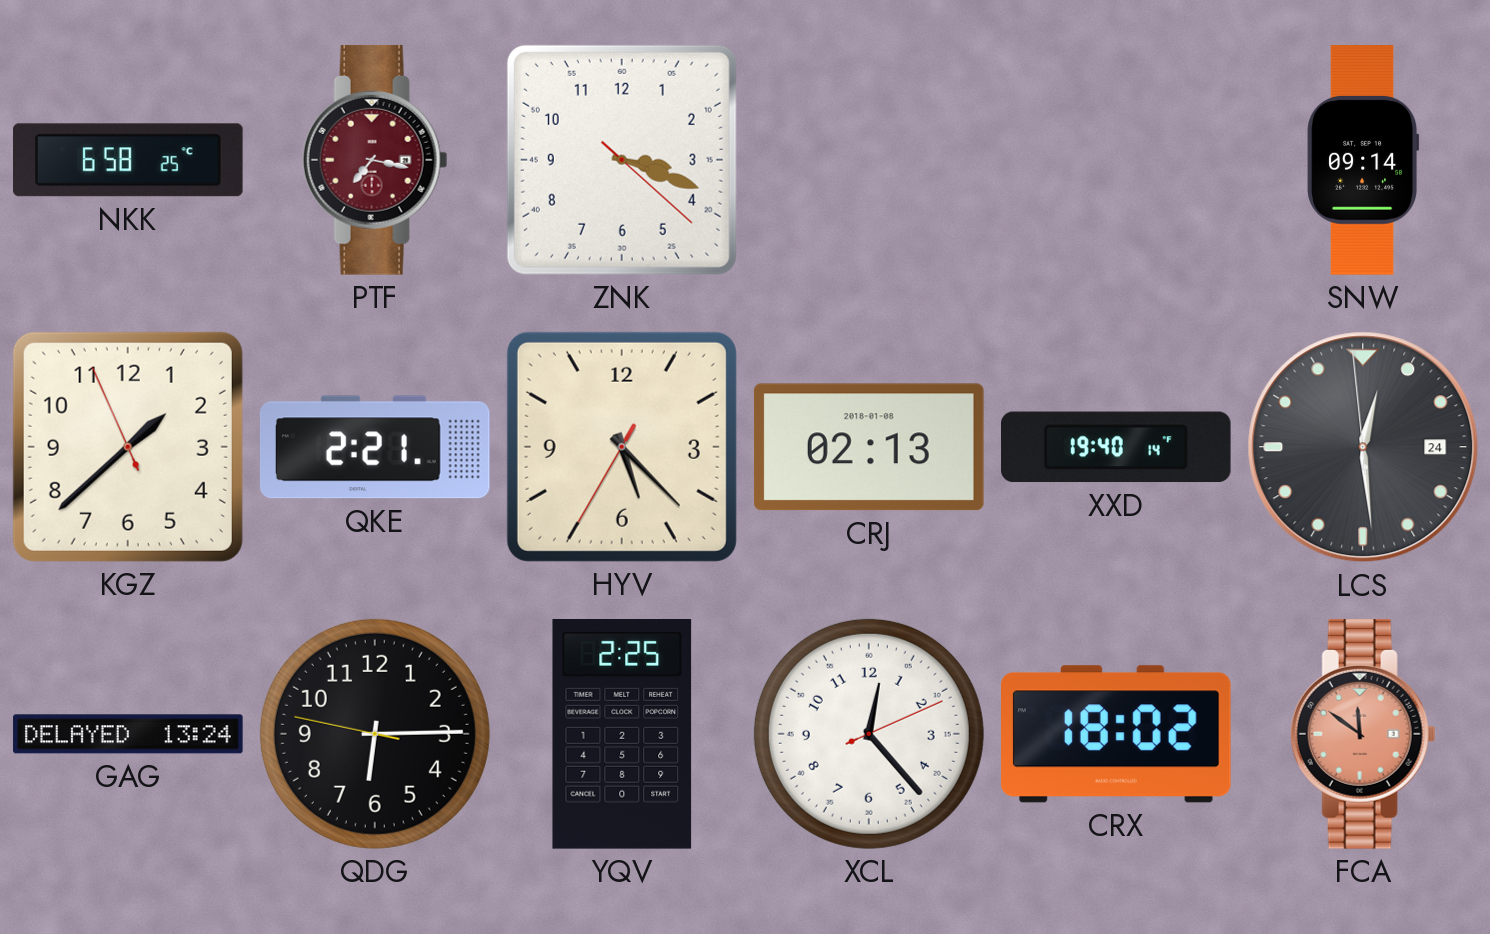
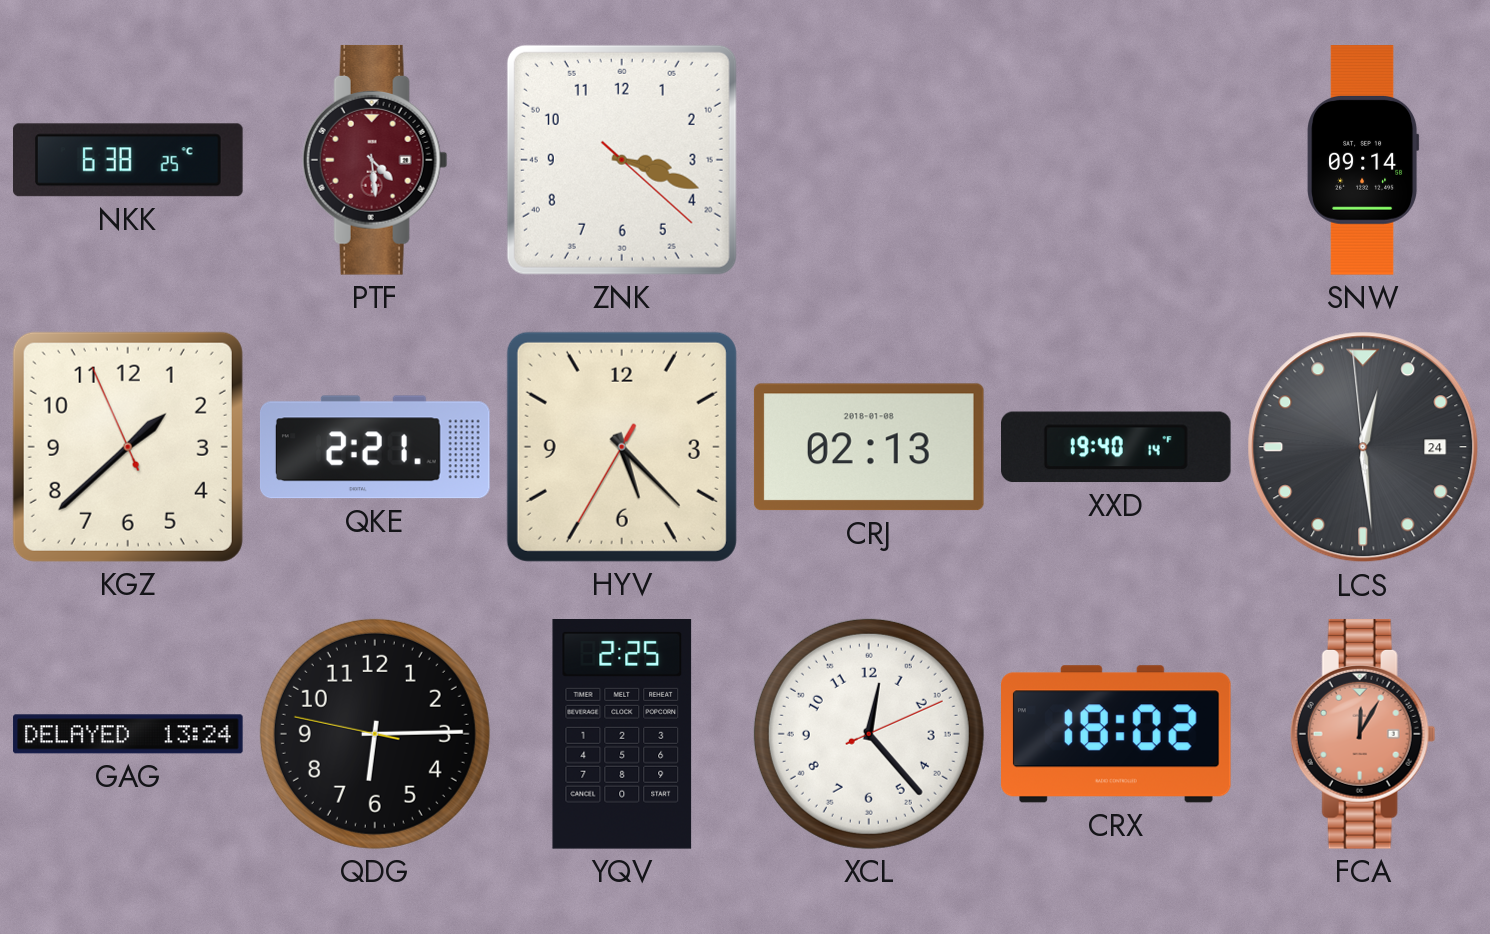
NKK: 6:58 -> 6:38
PTF: 7:17 -> 4:29
FCA: 11:51 -> 12:05
